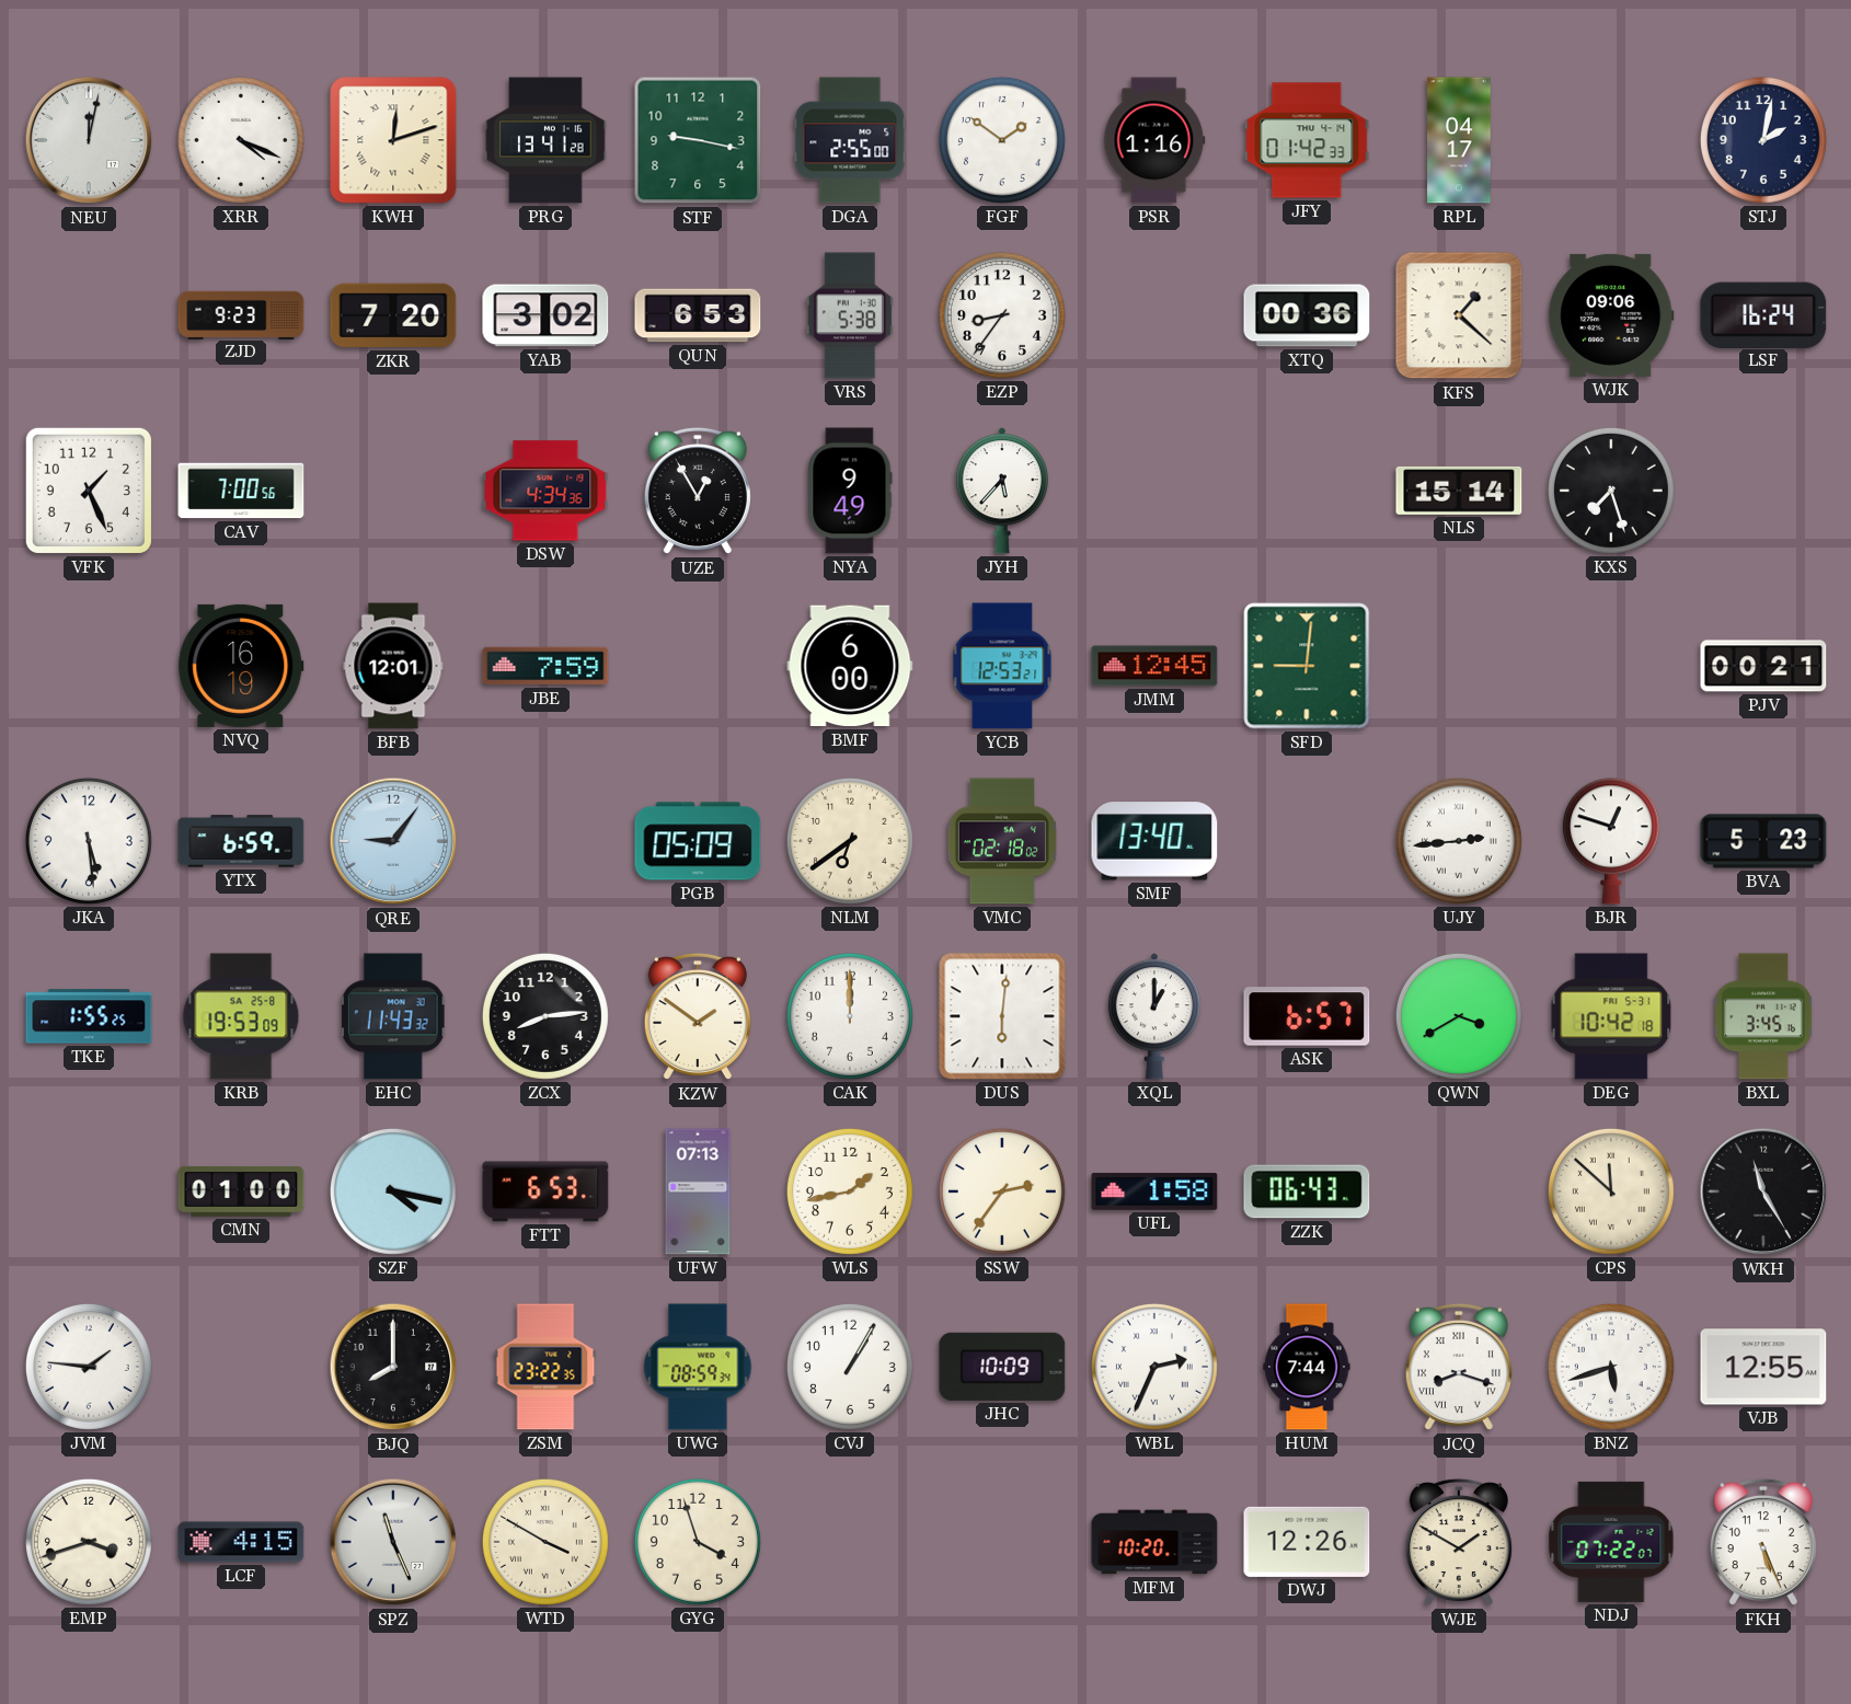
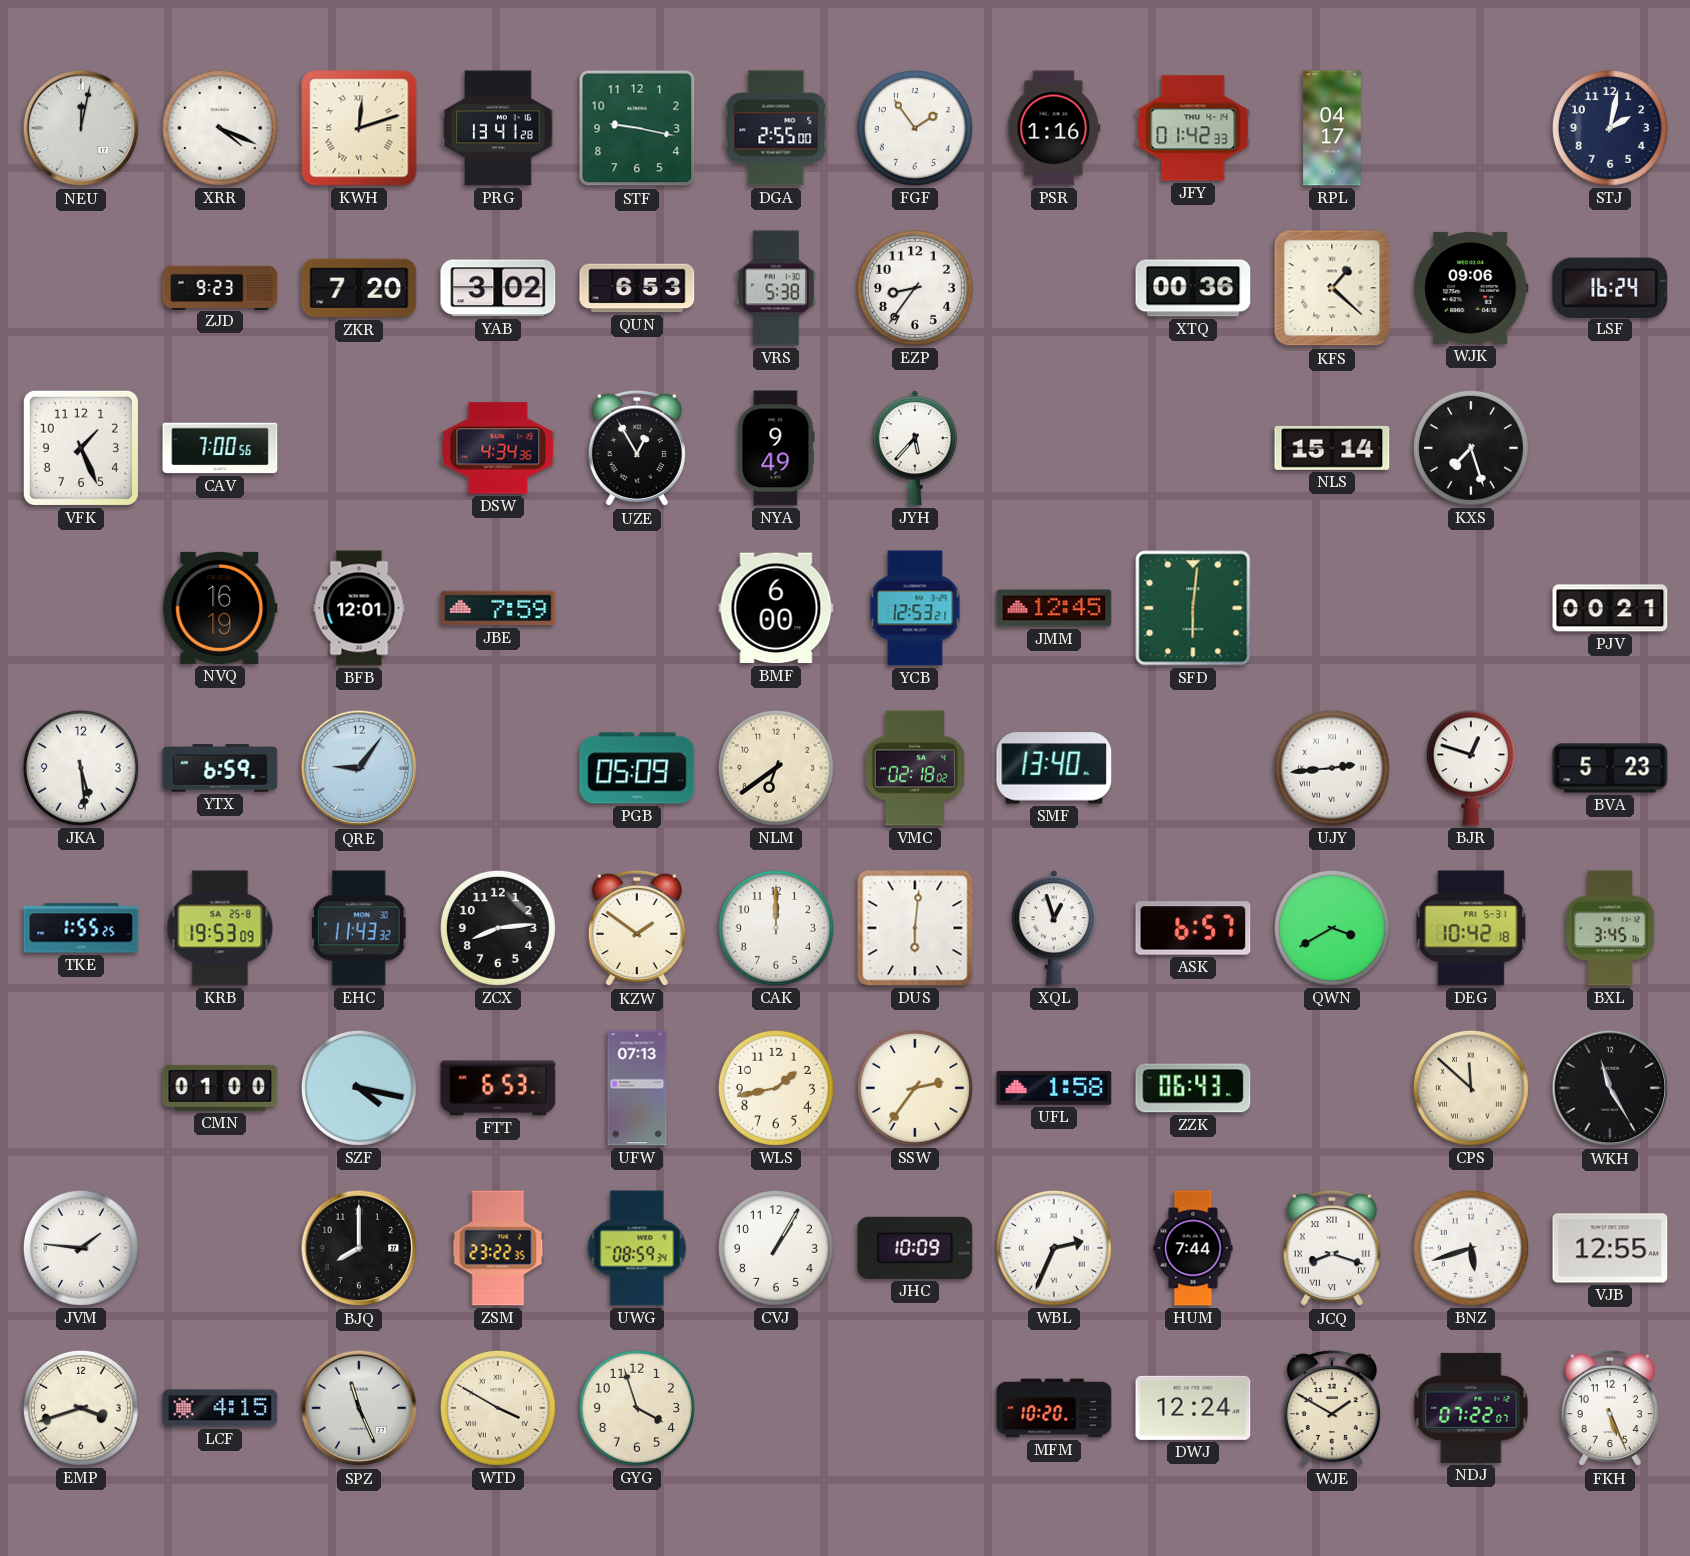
FGF: 1:51 -> 1:54
SFD: 9:01 -> 6:01
XQL: 1:00 -> 12:57
DWJ: 12:26 -> 12:24
